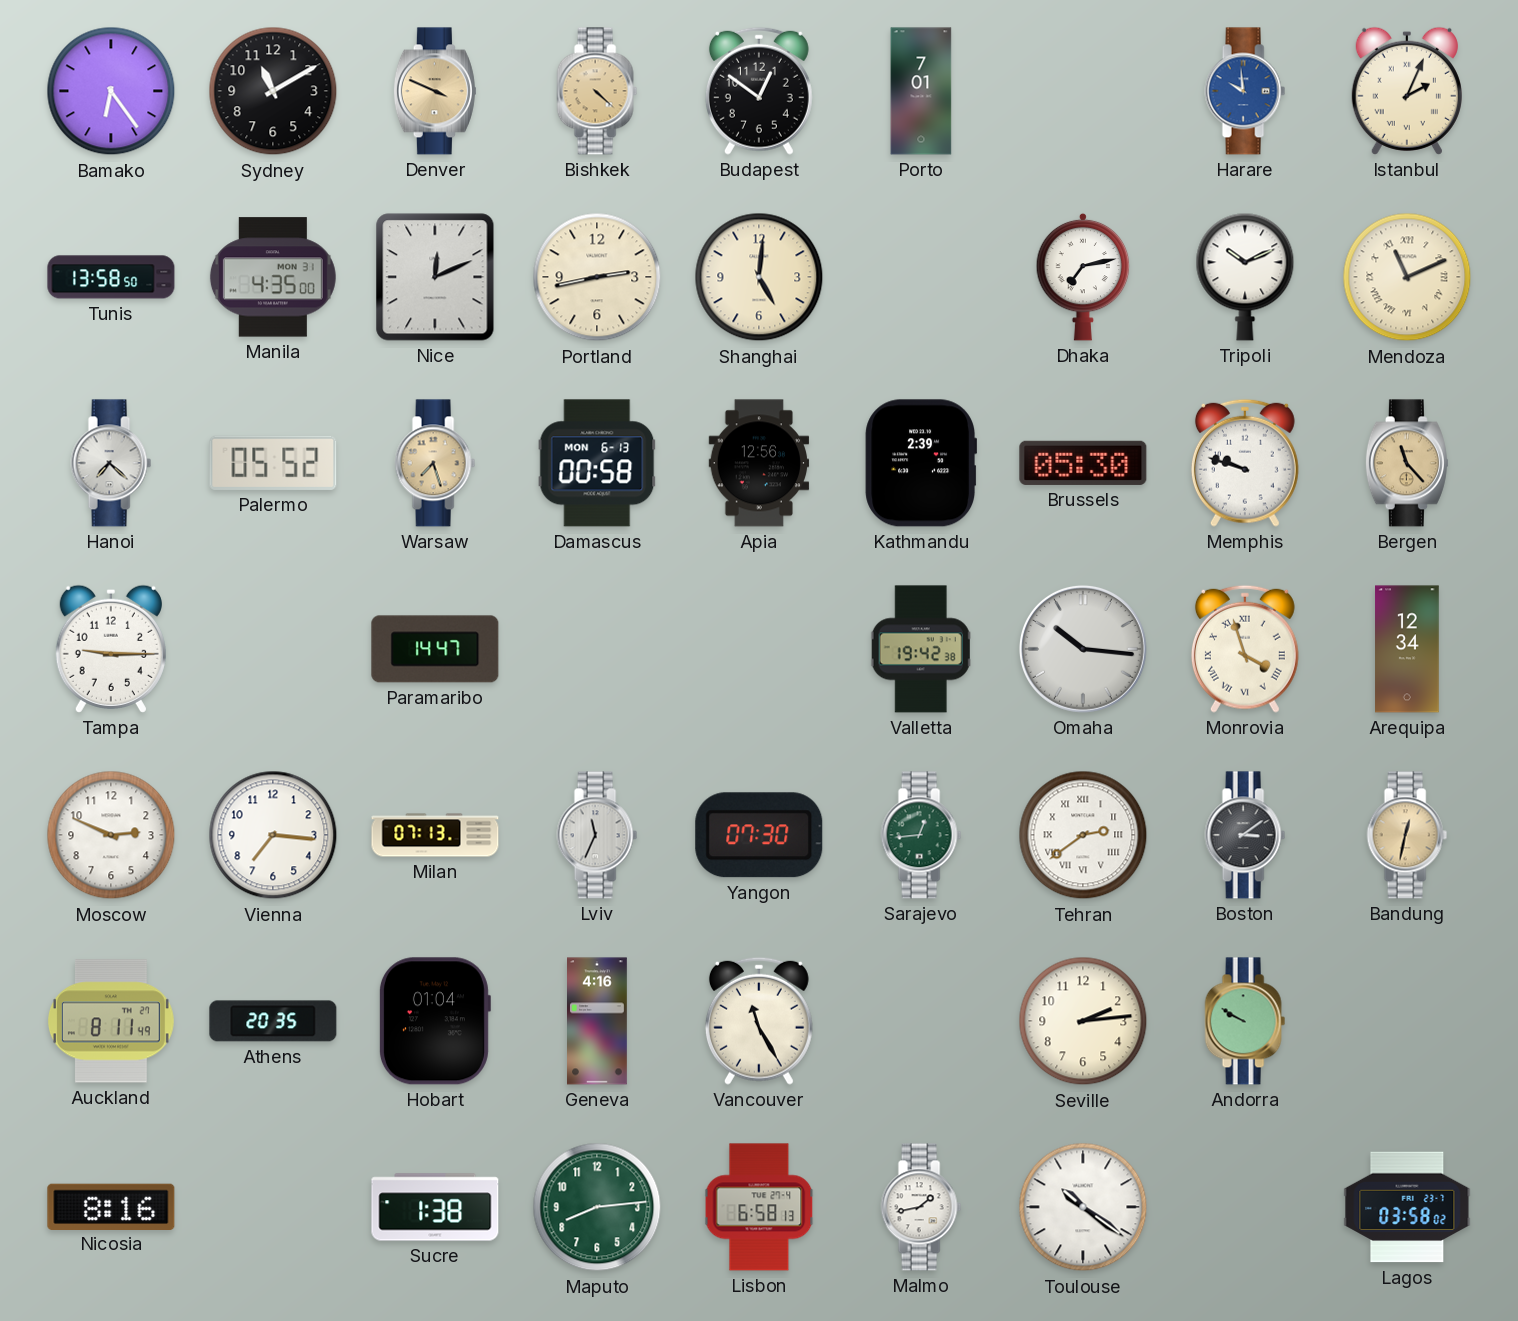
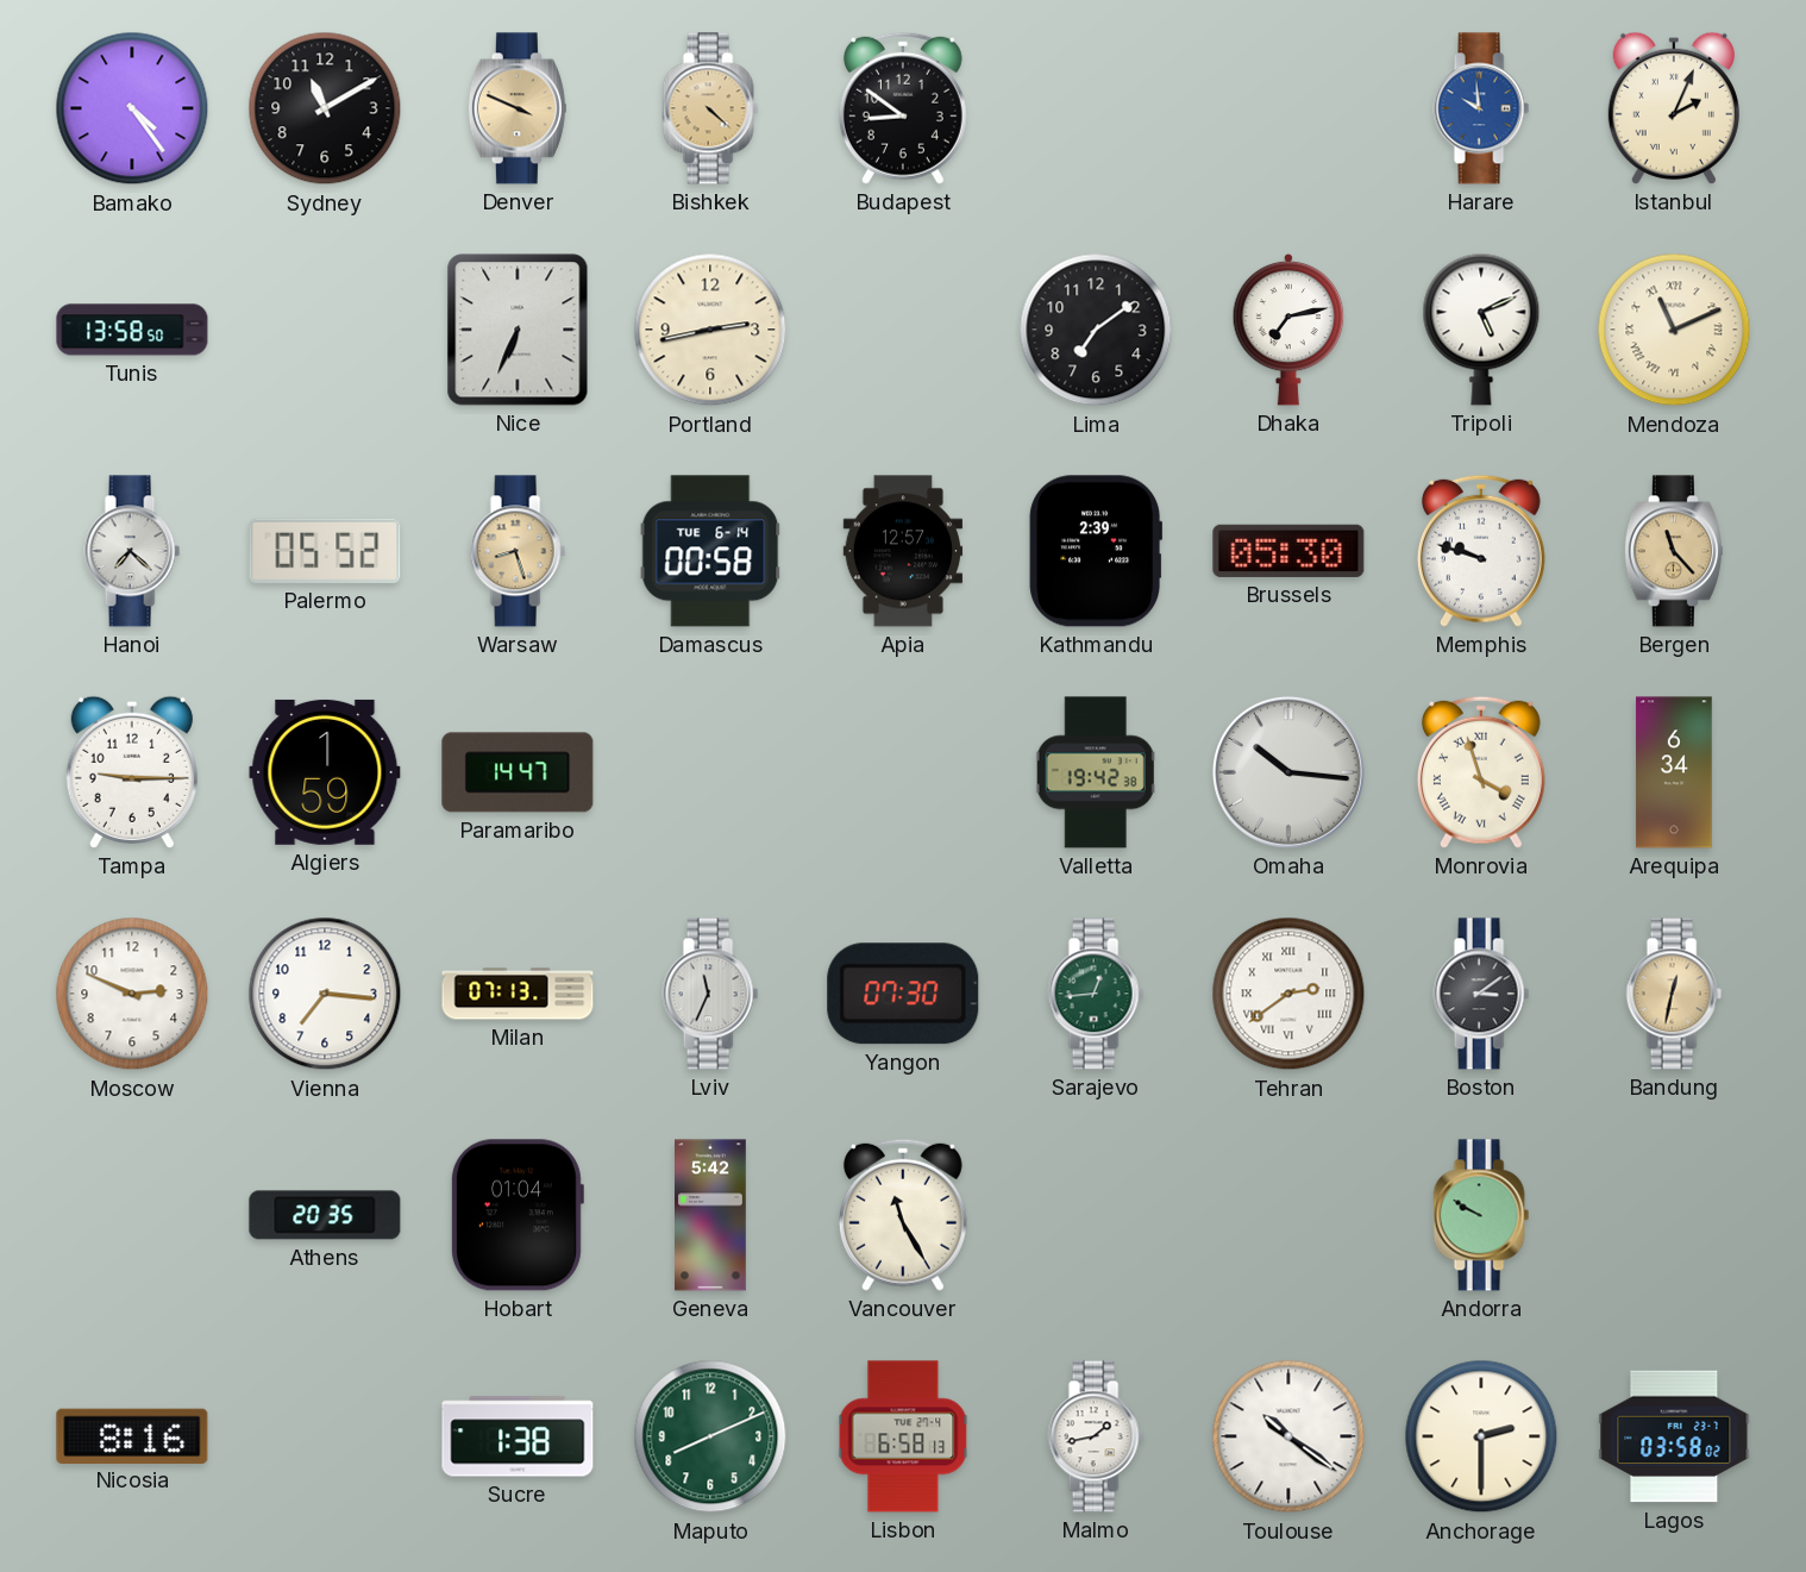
Bamako: 6:24 -> 4:24
Budapest: 12:51 -> 8:51
Porto: 7:01 -> none
Manila: 4:35 -> none
Nice: 12:11 -> 6:34
Shanghai: 5:01 -> none
Lima: none -> 7:09
Tripoli: 10:11 -> 5:11
Warsaw: 7:27 -> 8:27
Damascus date: MON 6-13 -> TUE 6-14
Apia: 12:56 -> 12:57
Algiers: none -> 1:59
Arequipa: 12:34 -> 6:34
Auckland: 8:11 -> none
Geneva: 4:16 -> 5:42
Seville: 2:14 -> none
Maputo: 8:14 -> 8:11
Anchorage: none -> 2:30
